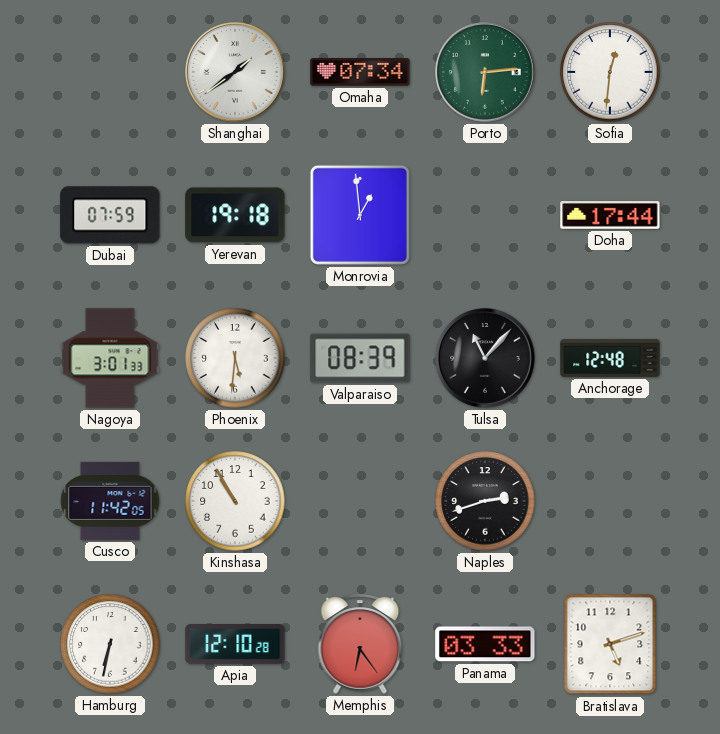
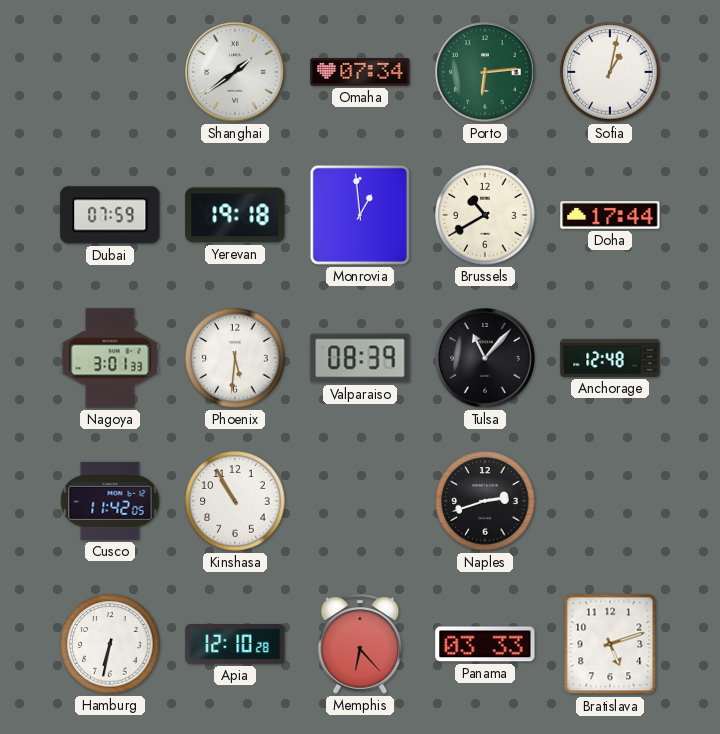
Sofia: 12:31 -> 1:02
Brussels: none -> 10:40
Memphis: 6:24 -> 6:23
